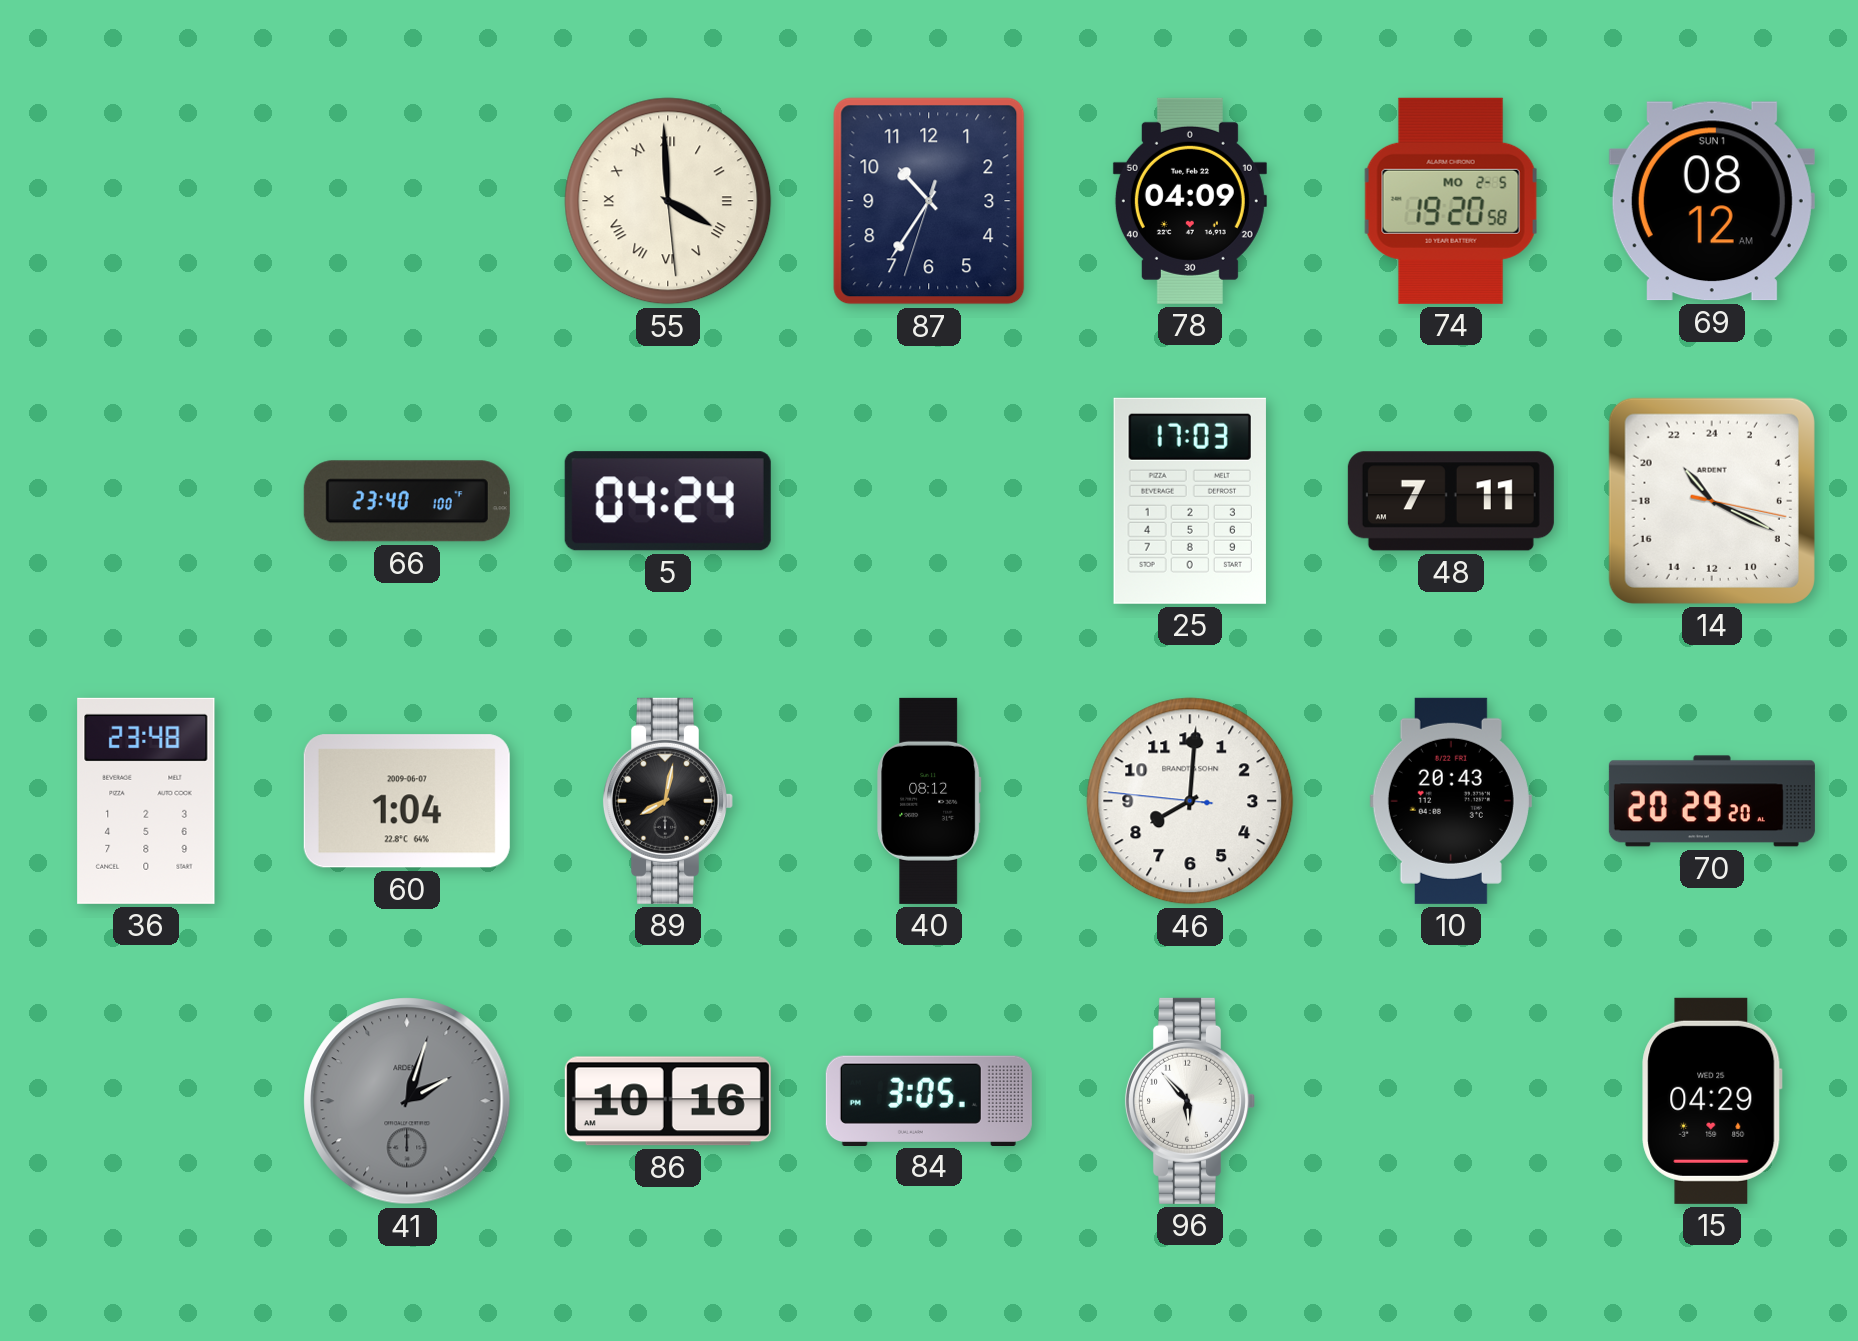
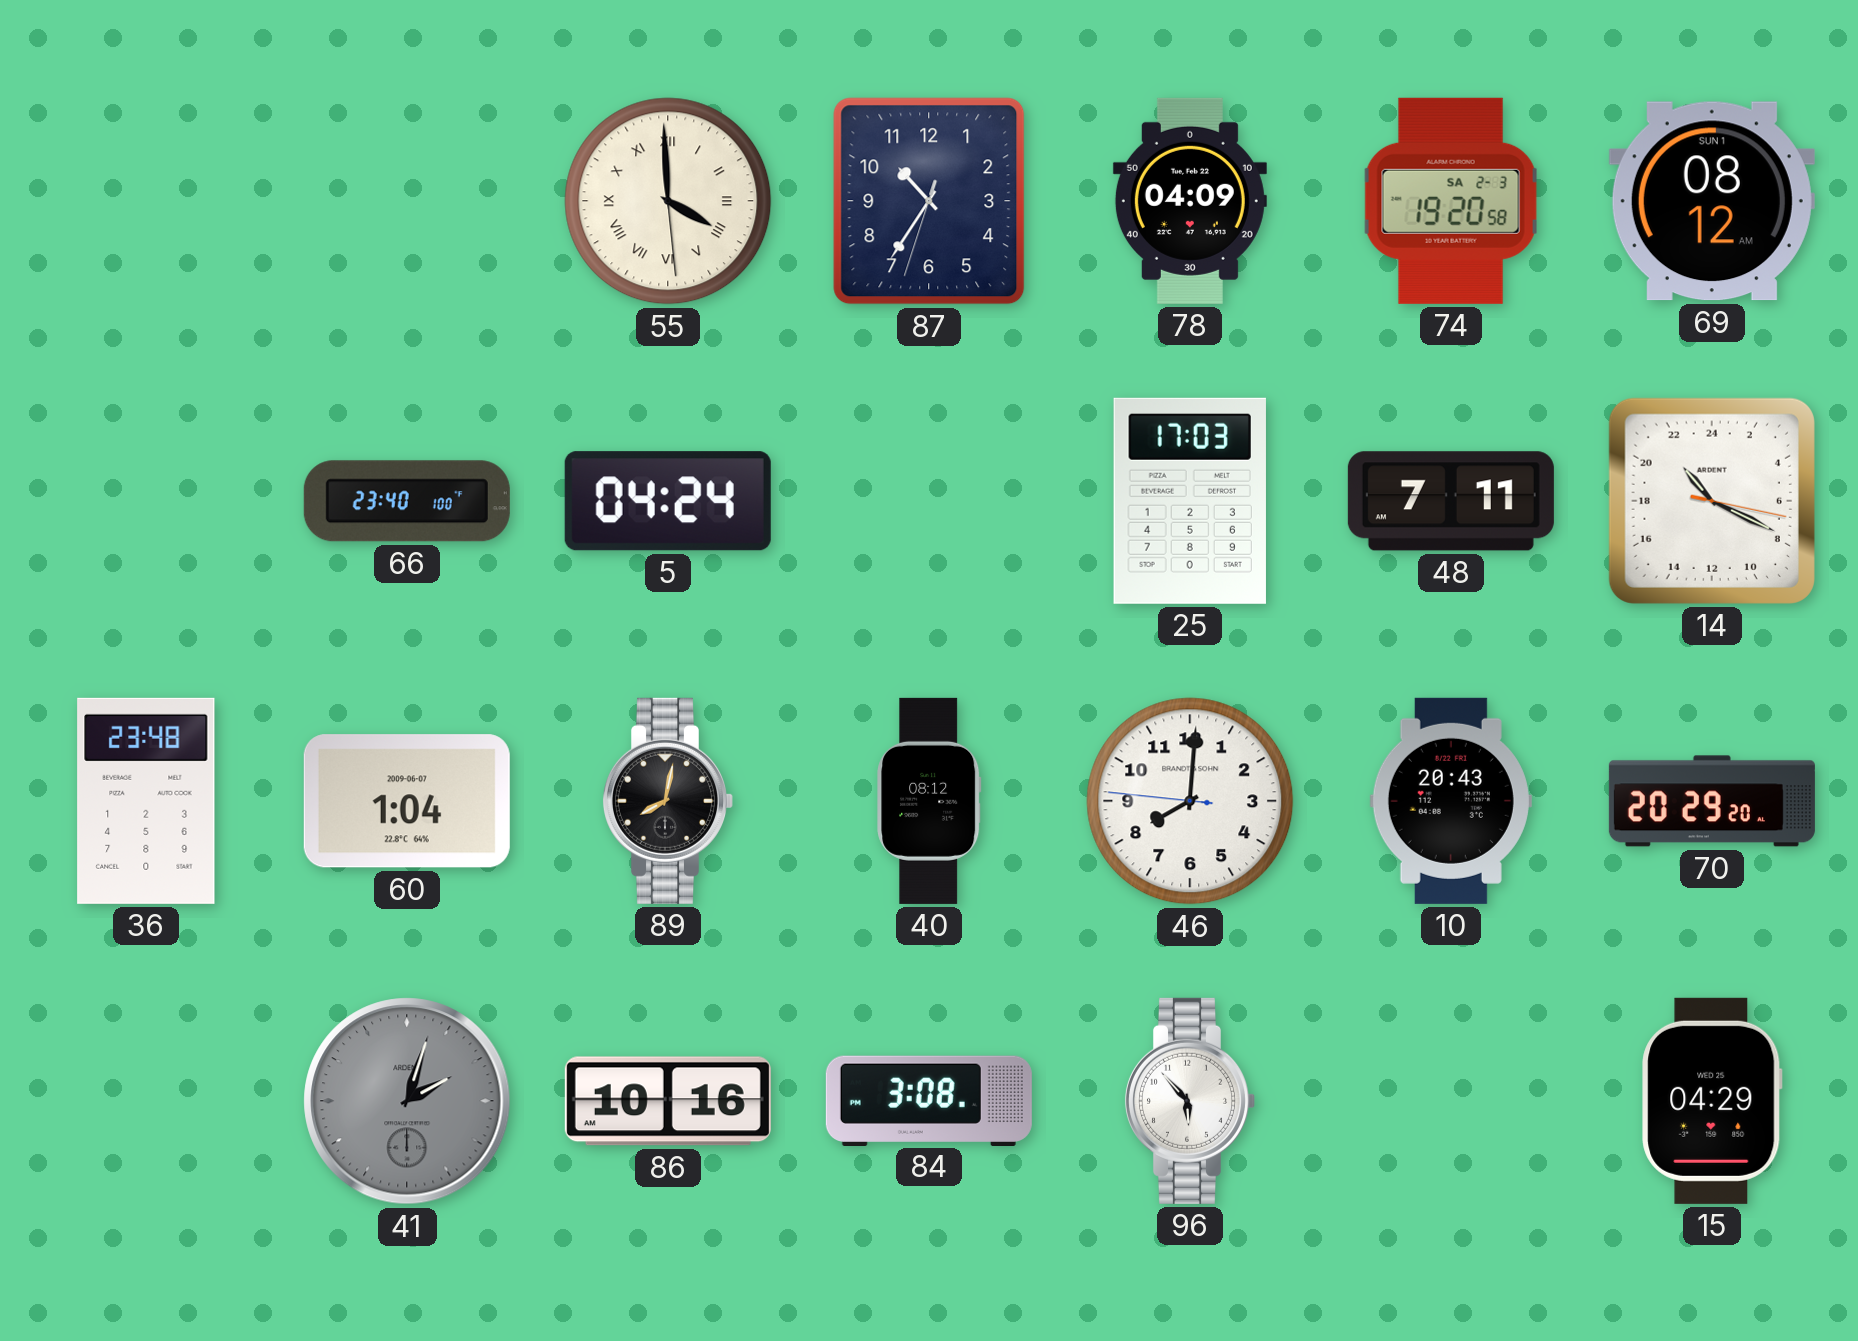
74 date: MO 2-5 -> SA 2-3
84: 3:05 -> 3:08
